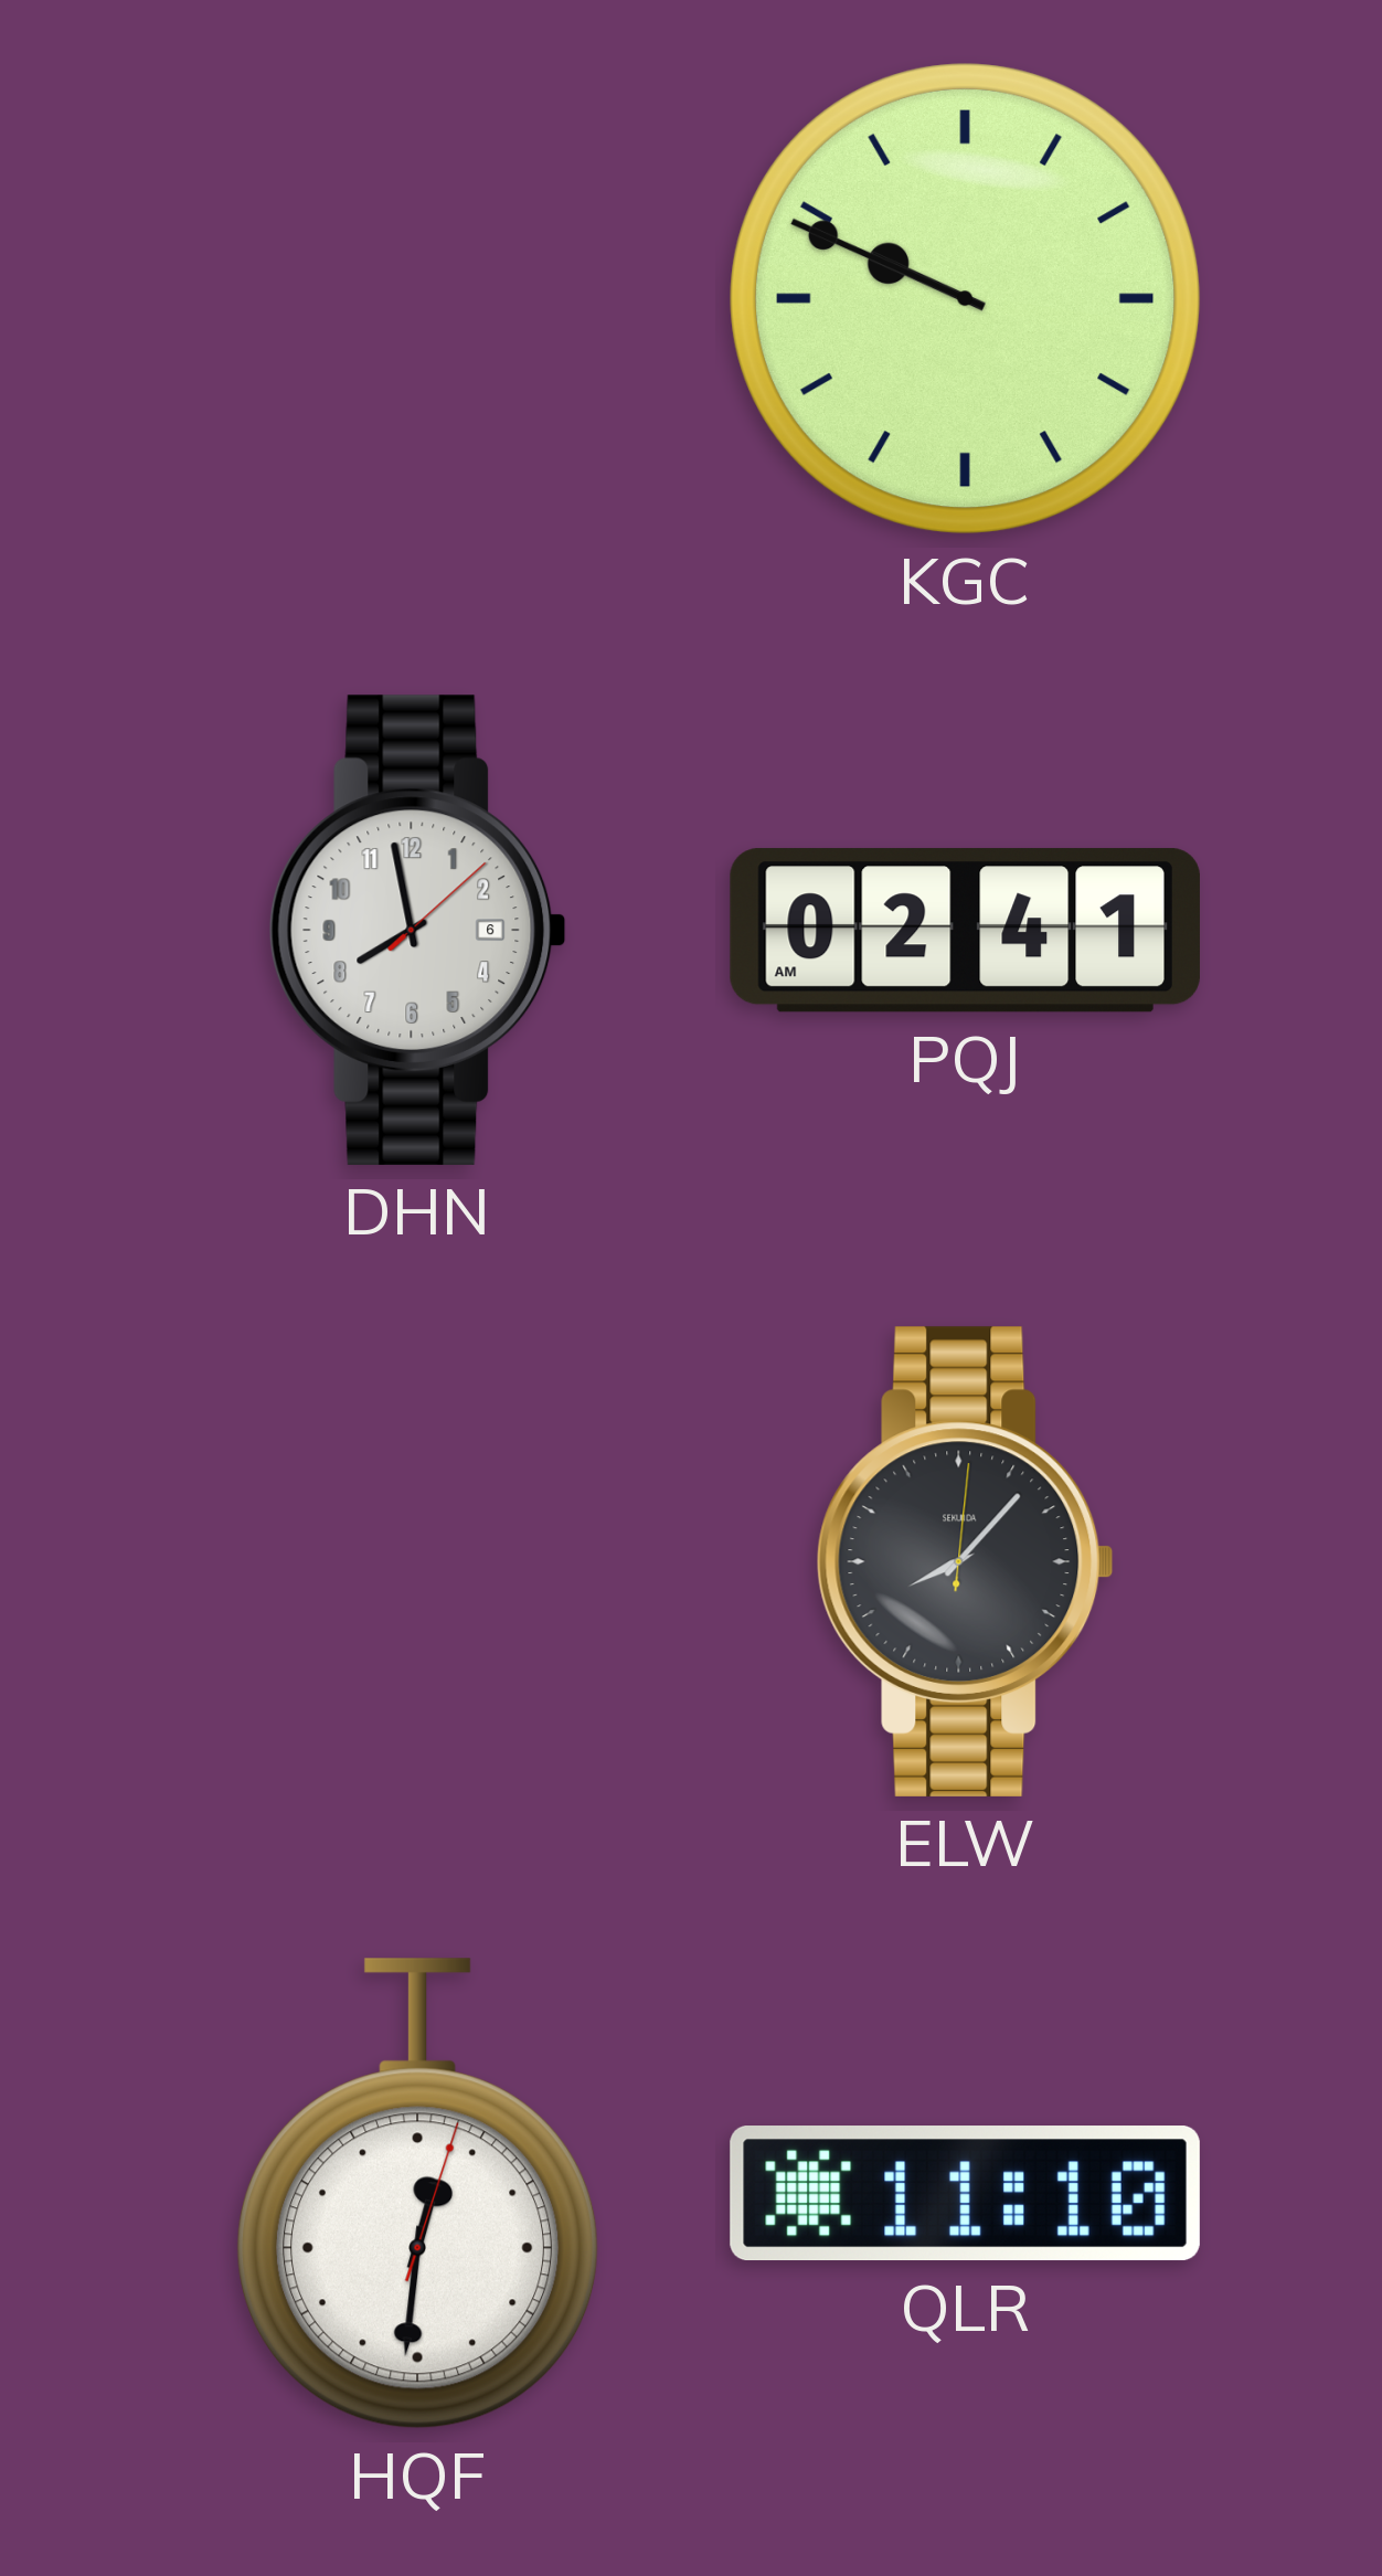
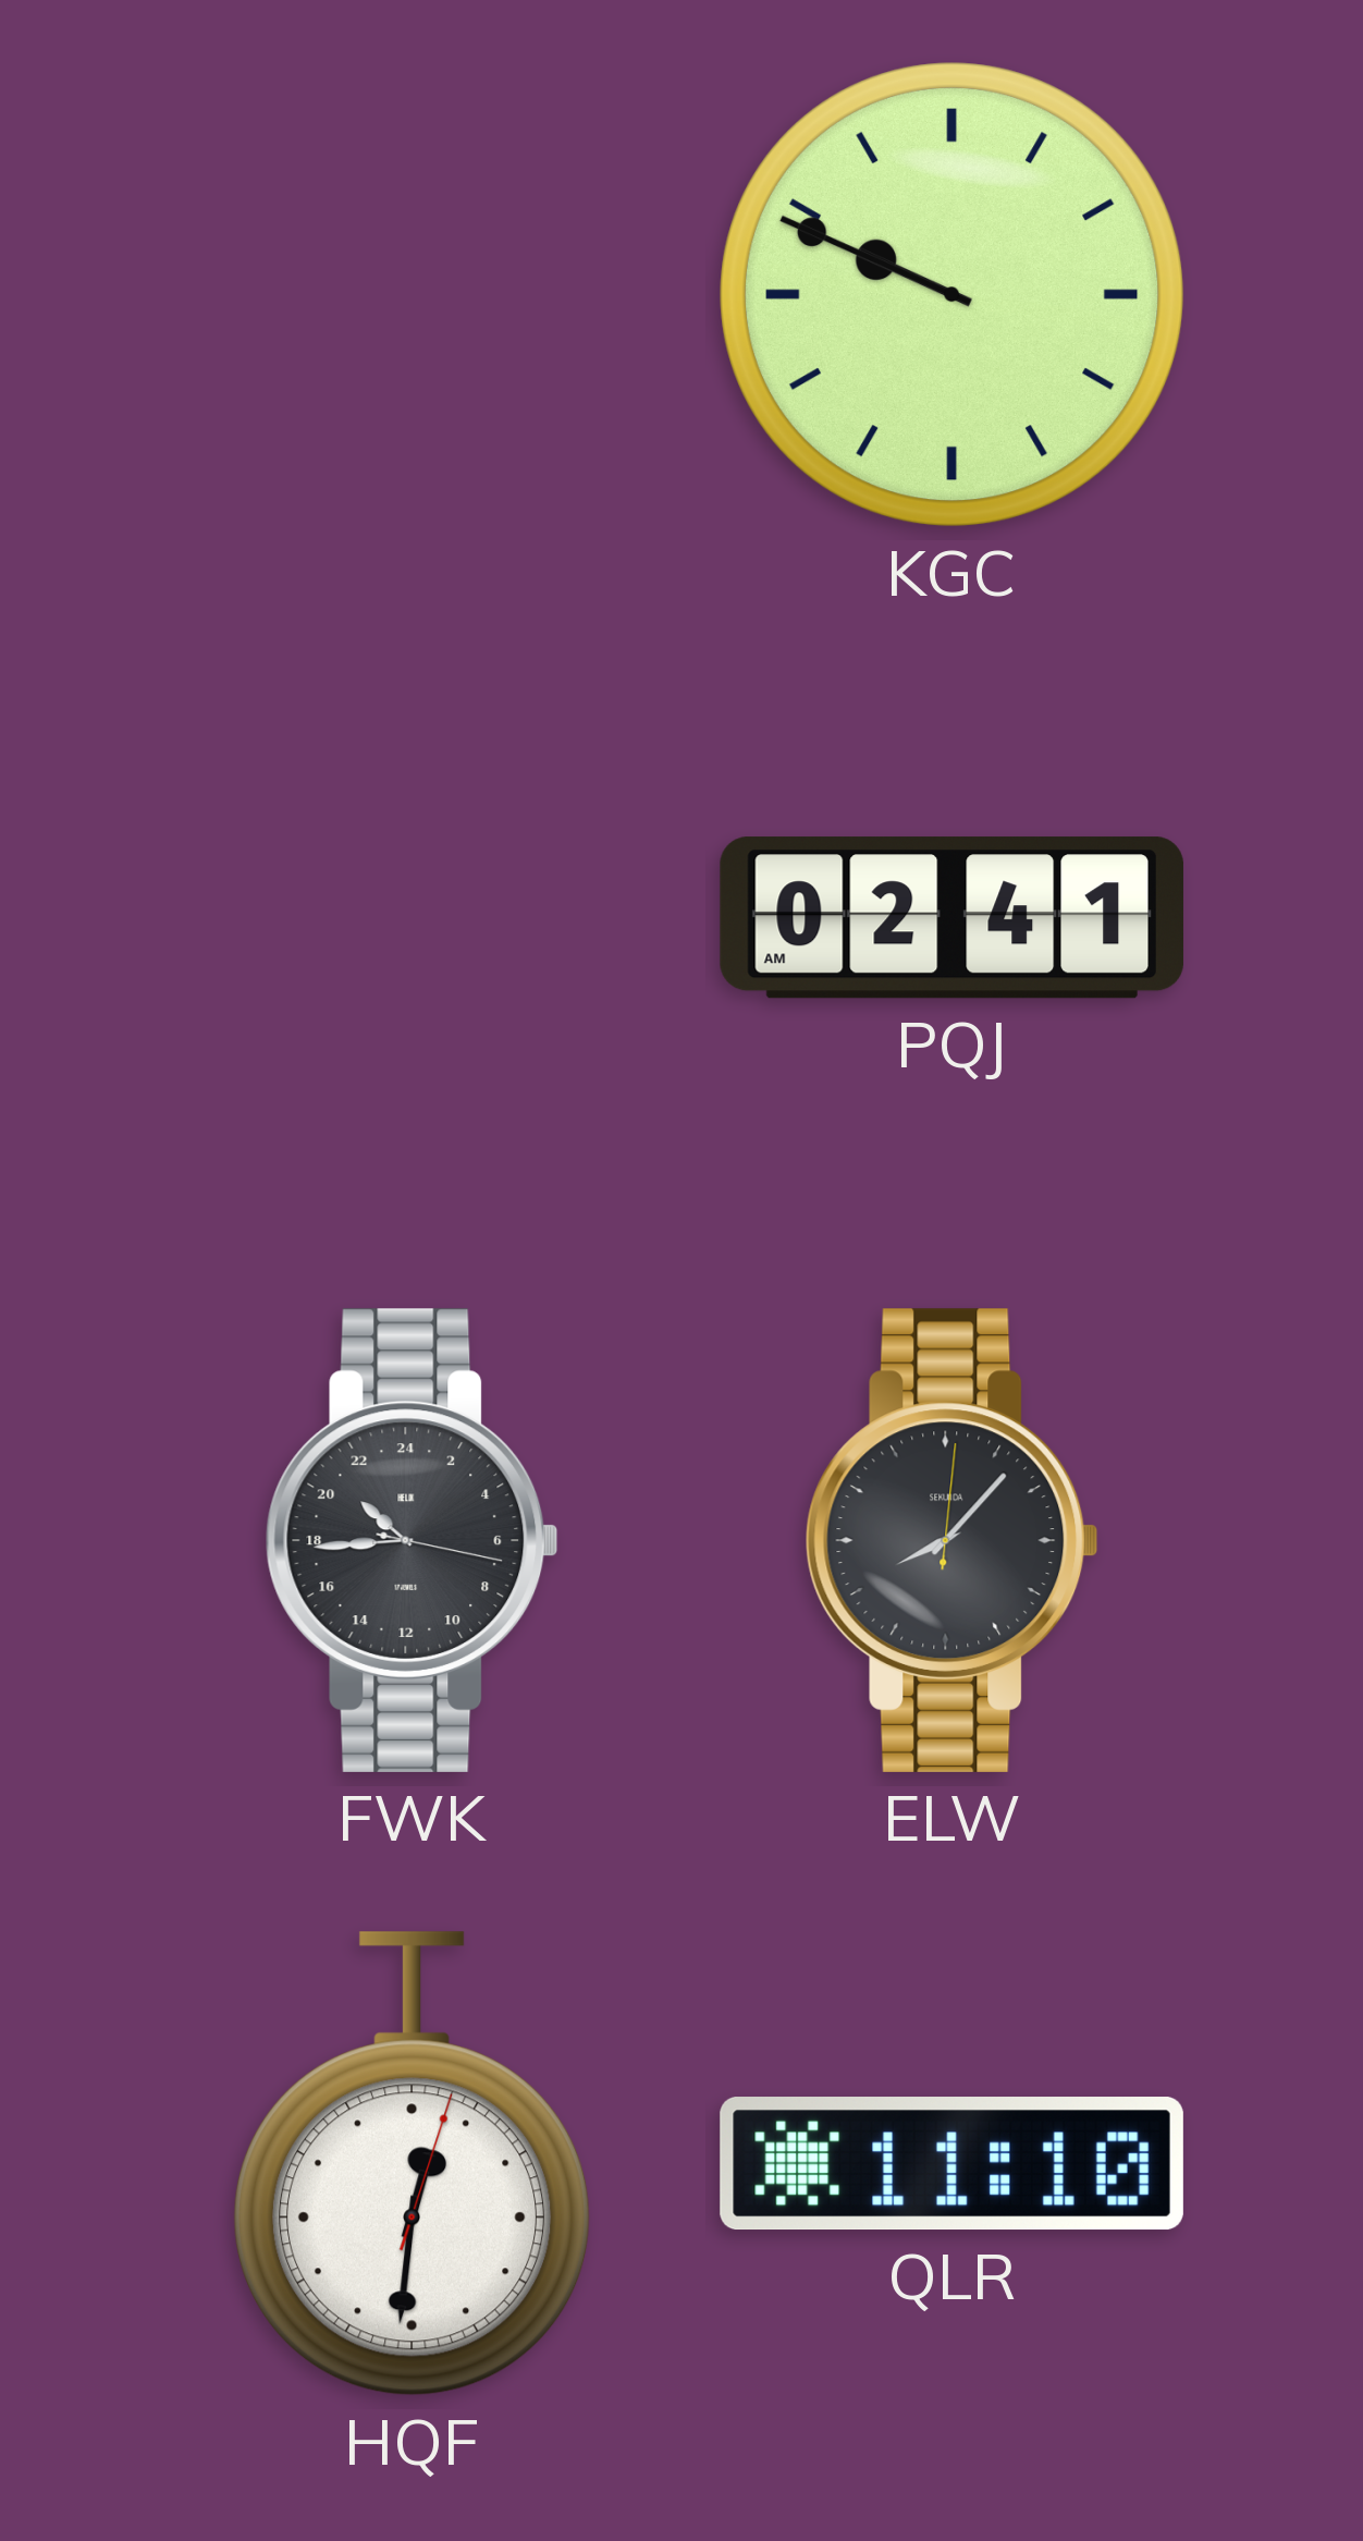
DHN: 7:58 -> none
FWK: none -> 20:44
